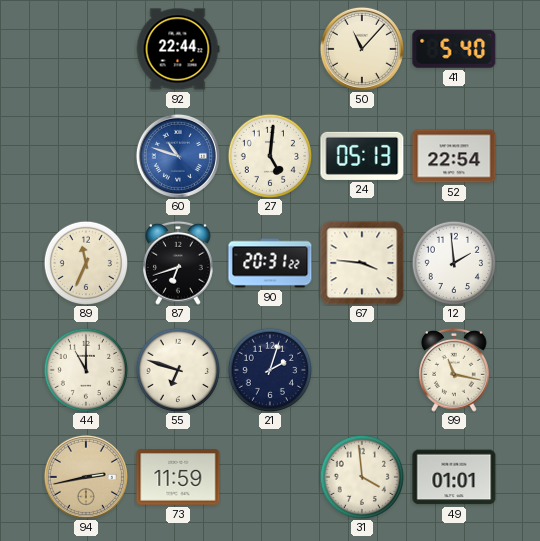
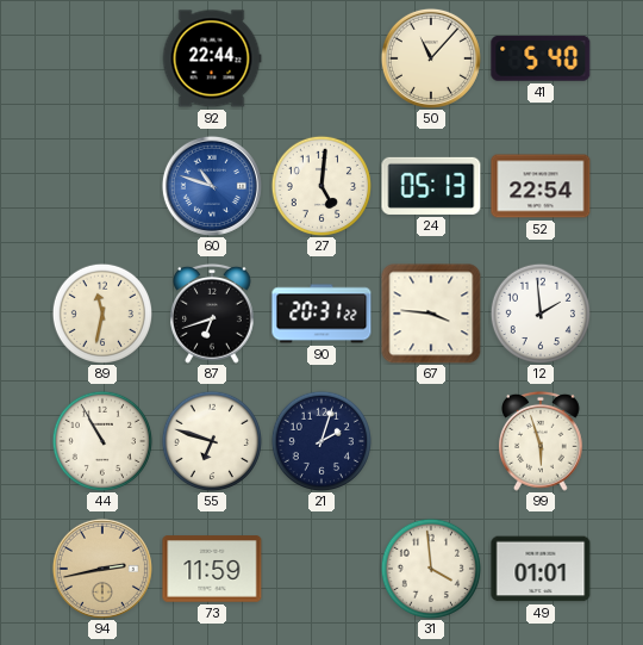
89: 11:34 -> 11:32
44: 11:00 -> 10:55
99: 11:17 -> 5:57
